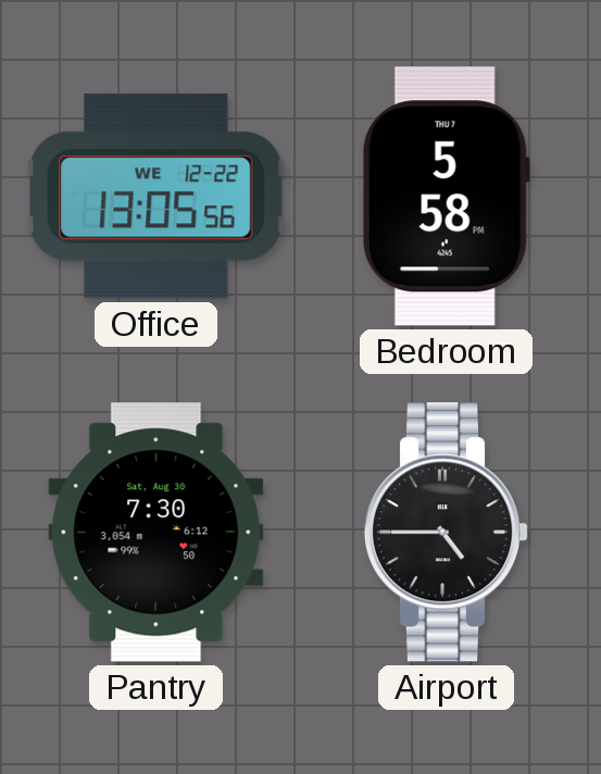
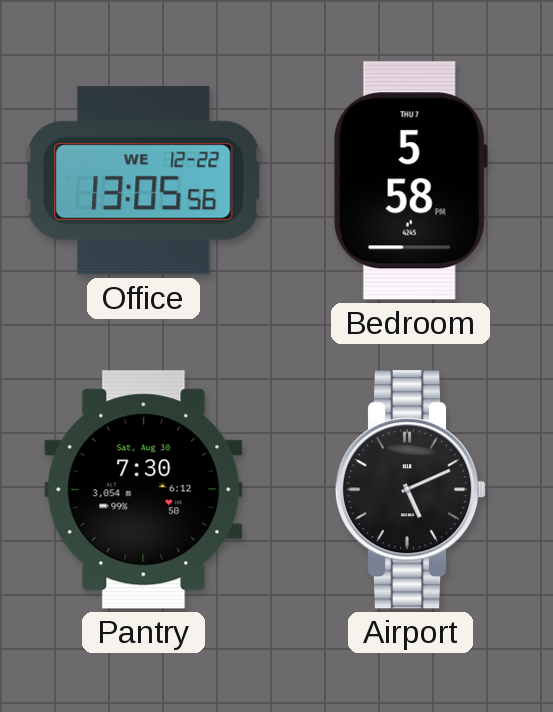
Airport: 4:45 -> 5:11
